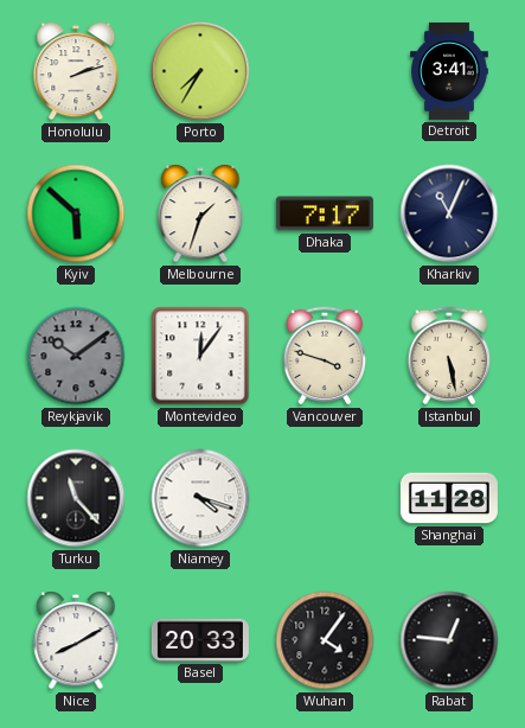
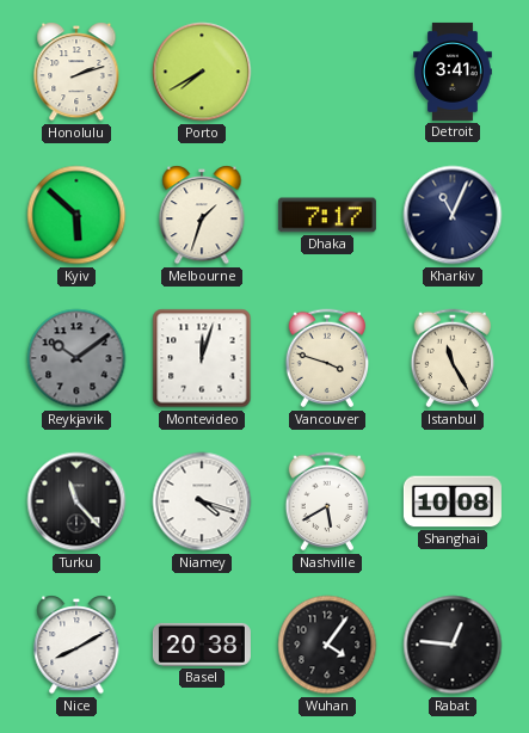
Porto: 7:35 -> 7:40
Montevideo: 12:06 -> 12:03
Istanbul: 5:28 -> 11:25
Nashville: none -> 5:40
Shanghai: 11:28 -> 10:08
Basel: 20:33 -> 20:38
